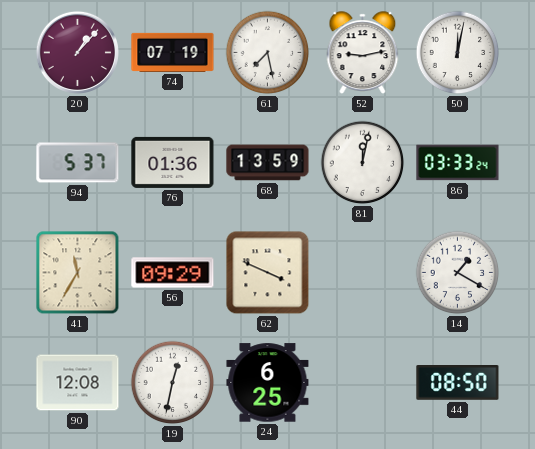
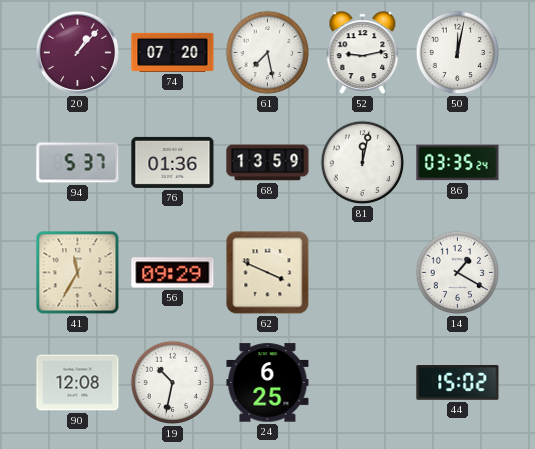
74: 07:19 -> 07:20
86: 03:33 -> 03:35
19: 12:32 -> 10:32
44: 08:50 -> 15:02
